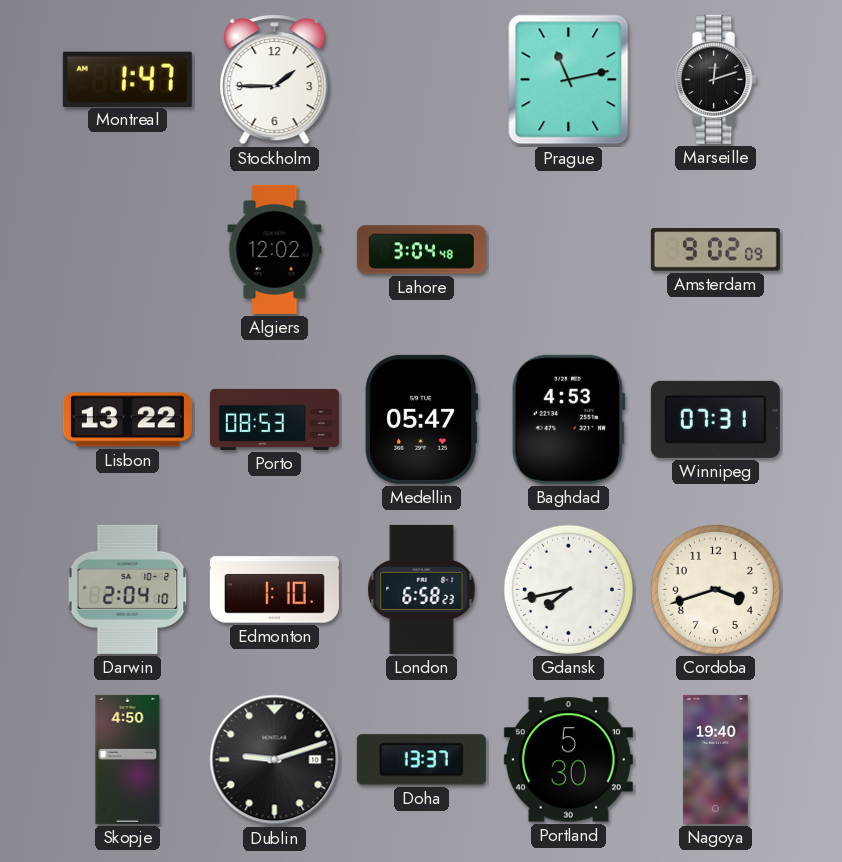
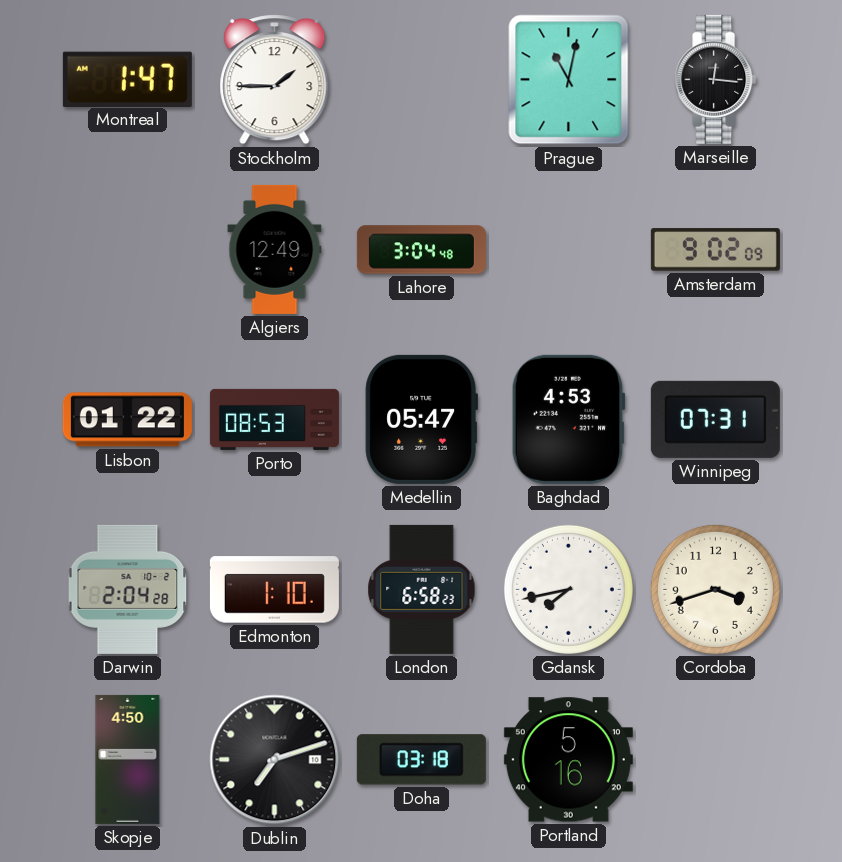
Prague: 11:13 -> 11:02
Marseille: 12:12 -> 12:16
Algiers: 12:02 -> 12:49
Lisbon: 13:22 -> 01:22
Darwin: 2:04:10 -> 2:04:28
Dublin: 9:12 -> 7:12
Doha: 13:37 -> 03:18
Portland: 5:30 -> 5:16
Nagoya: 19:40 -> none
